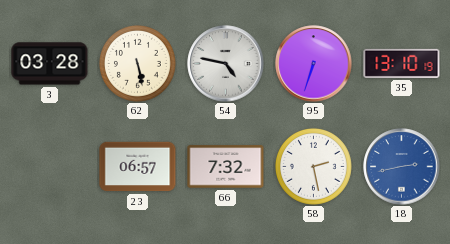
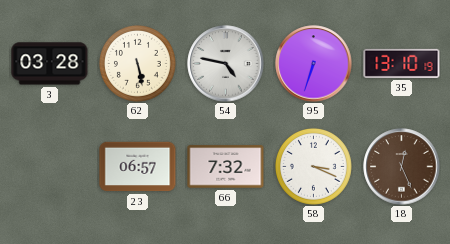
58: 2:28 -> 3:19
18: 2:43 -> 12:26
18 dial: blue -> brown
